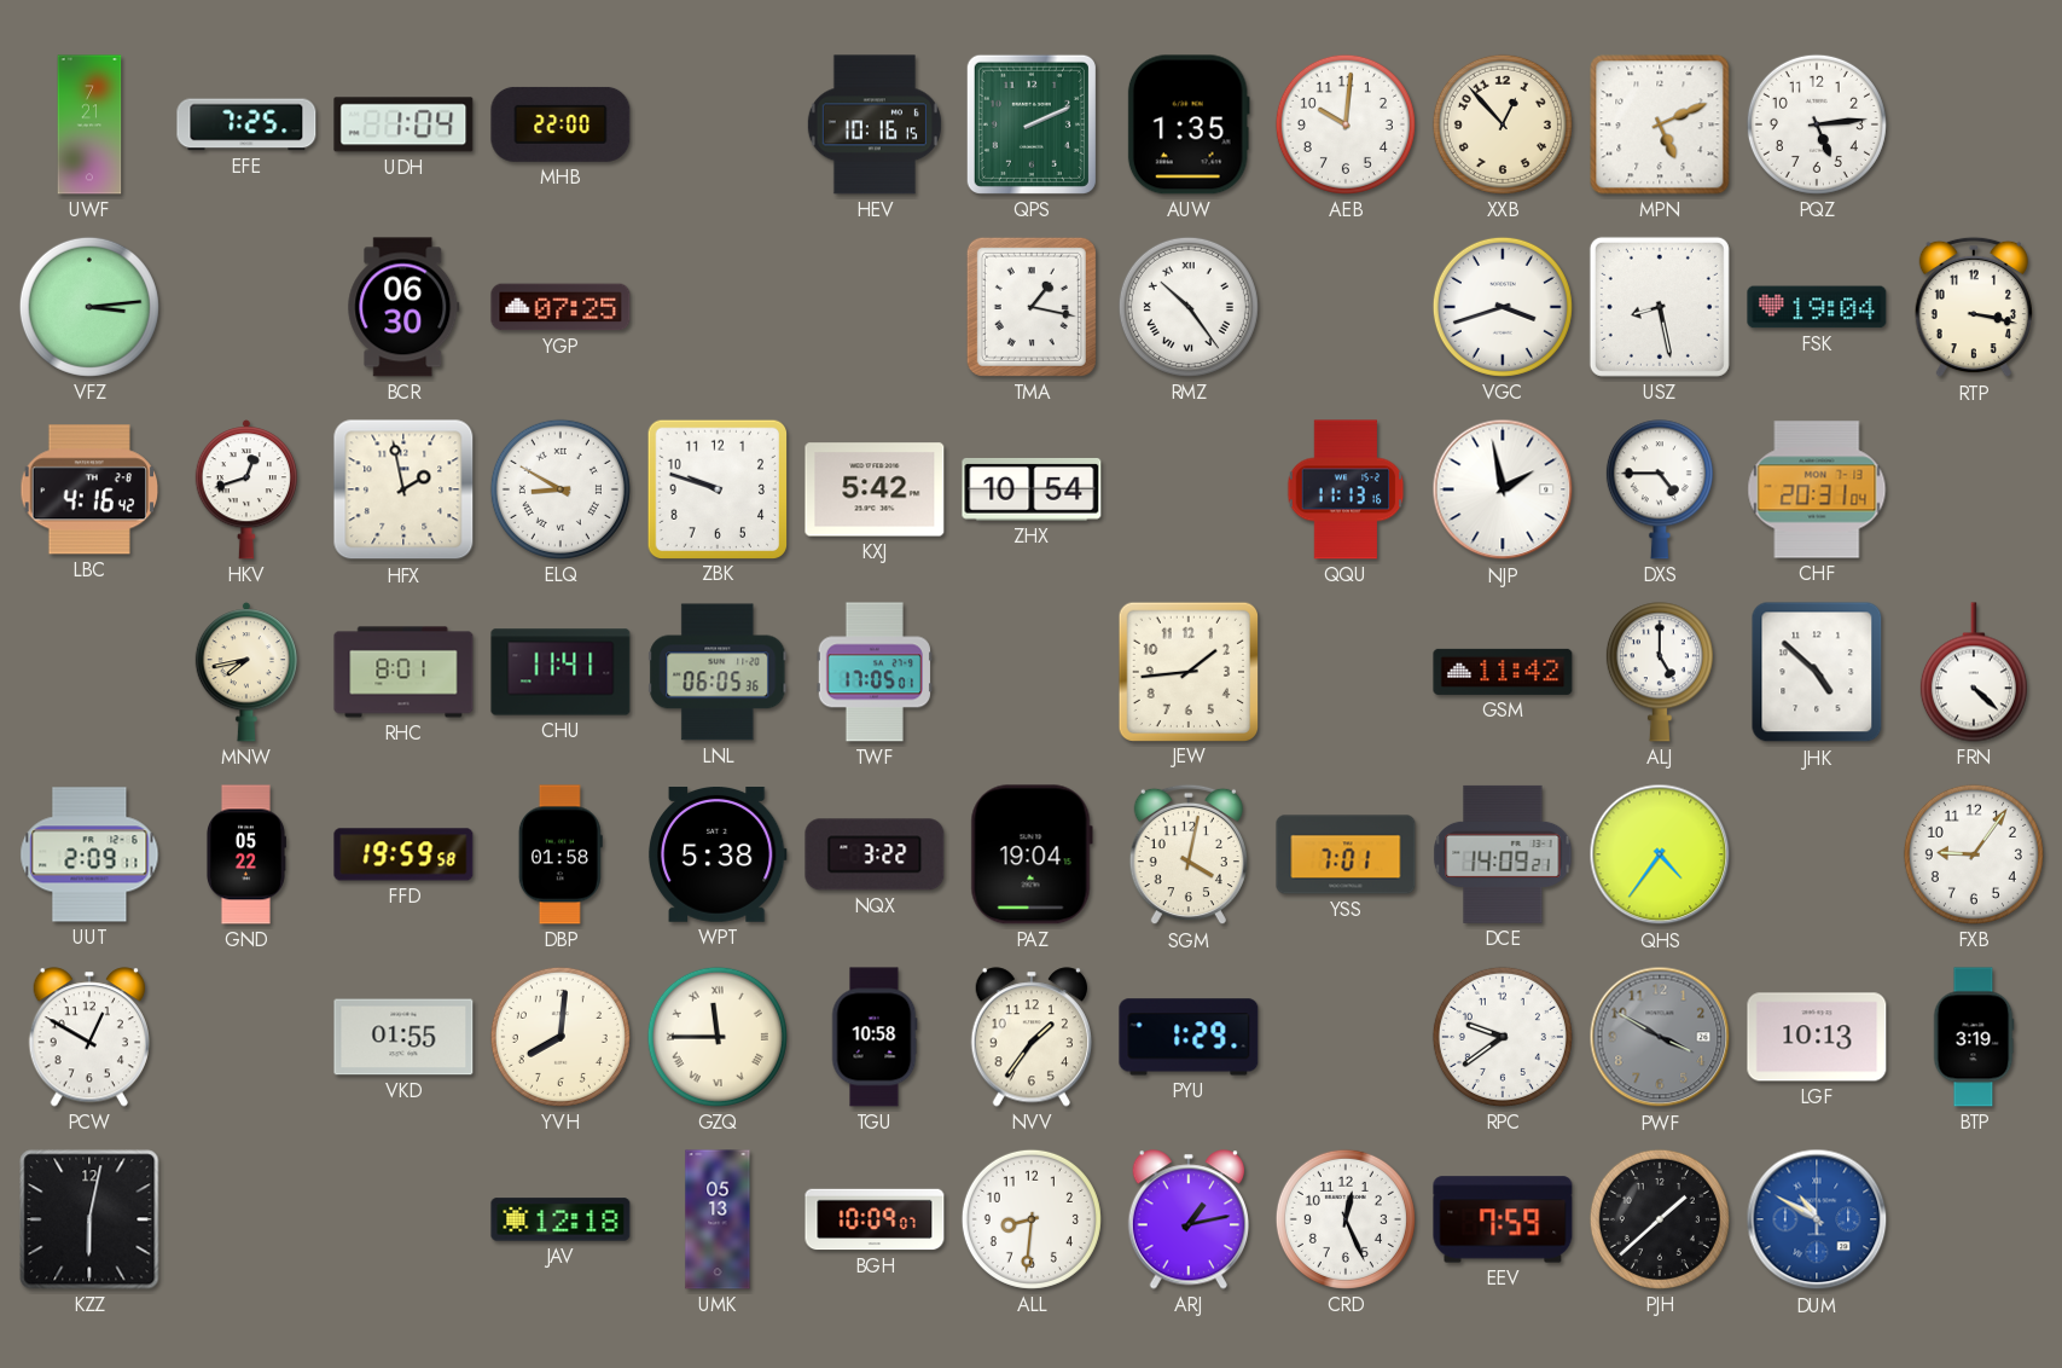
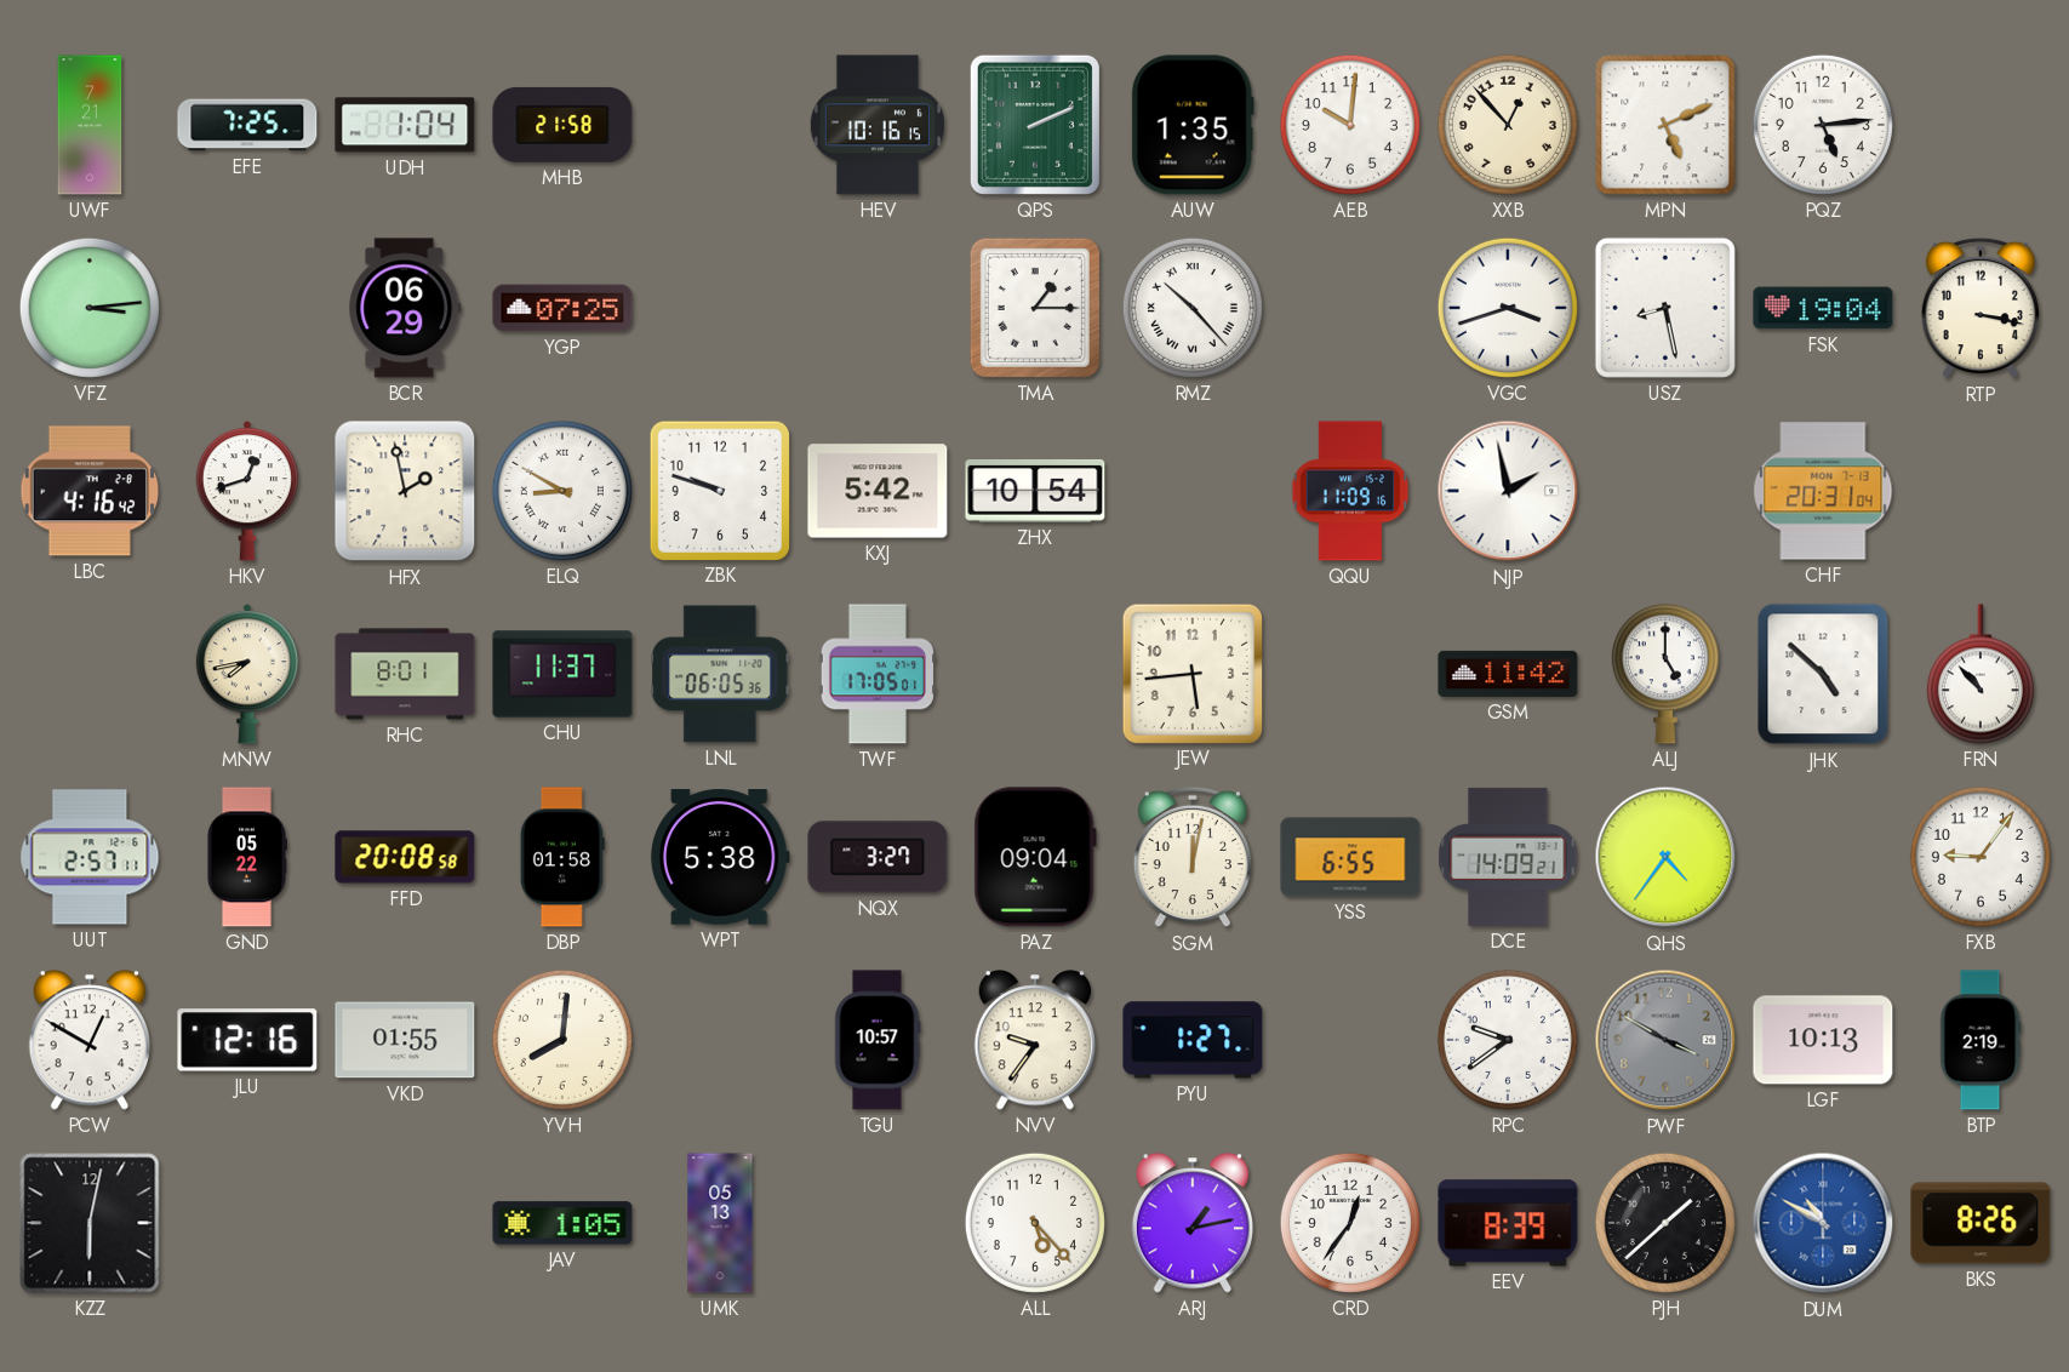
MHB: 22:00 -> 21:58
BCR: 06:30 -> 06:29
TMA: 1:17 -> 1:15
RMZ: 10:24 -> 10:23
QQU: 11:13 -> 11:09
DXS: 4:45 -> none
CHU: 11:41 -> 11:37
JEW: 1:44 -> 5:44
FRN: 4:22 -> 10:53
UUT: 2:09 -> 2:57
FFD: 19:59 -> 20:08
NQX: 3:22 -> 3:27
PAZ: 19:04 -> 09:04
SGM: 4:02 -> 12:02
YSS: 7:01 -> 6:55
JLU: none -> 12:16
GZQ: 11:45 -> none
TGU: 10:58 -> 10:57
NVV: 1:36 -> 9:36
PYU: 1:29 -> 1:27
BTP: 3:19 -> 2:19
JAV: 12:18 -> 1:05
BGH: 10:09 -> none
ALL: 8:31 -> 5:23
CRD: 12:26 -> 12:36
EEV: 7:59 -> 8:39
BKS: none -> 8:26
